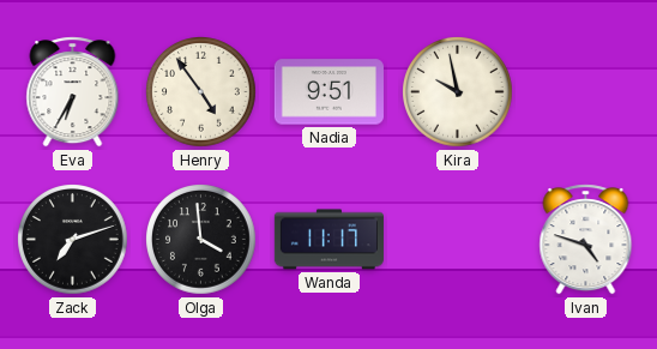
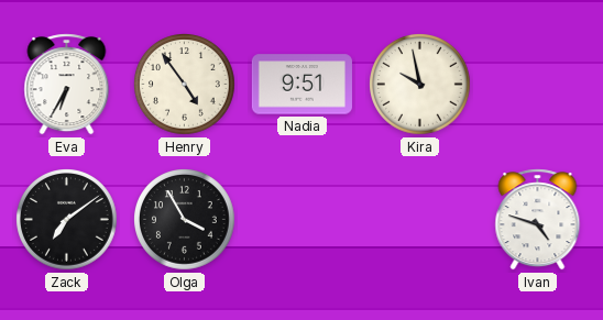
Zack: 7:12 -> 7:09
Olga: 3:59 -> 3:55
Wanda: 11:17 -> none
